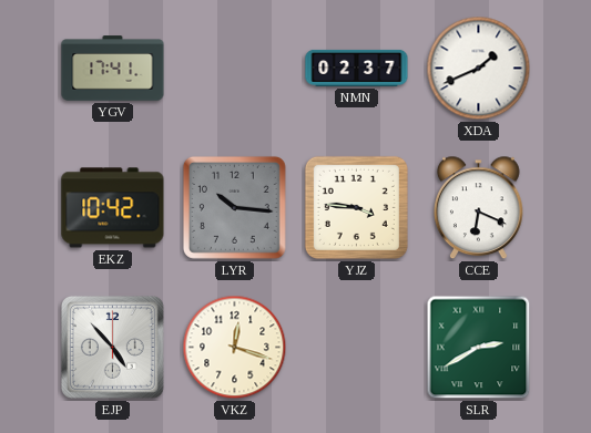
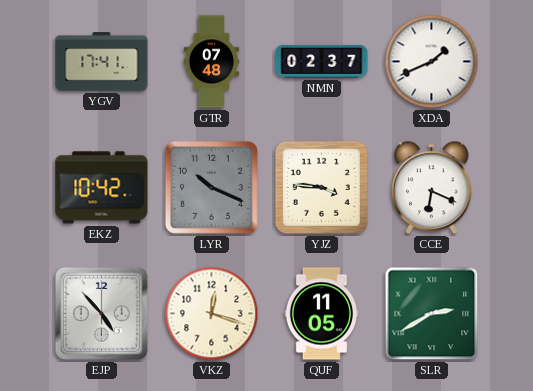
GTR: none -> 07:48
LYR: 10:16 -> 10:19
QUF: none -> 11:05
